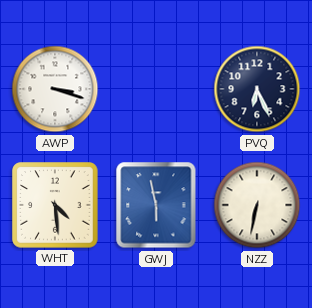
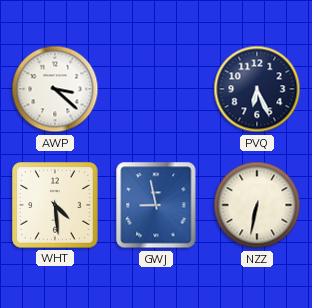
AWP: 3:18 -> 3:22
GWJ: 5:58 -> 8:58
